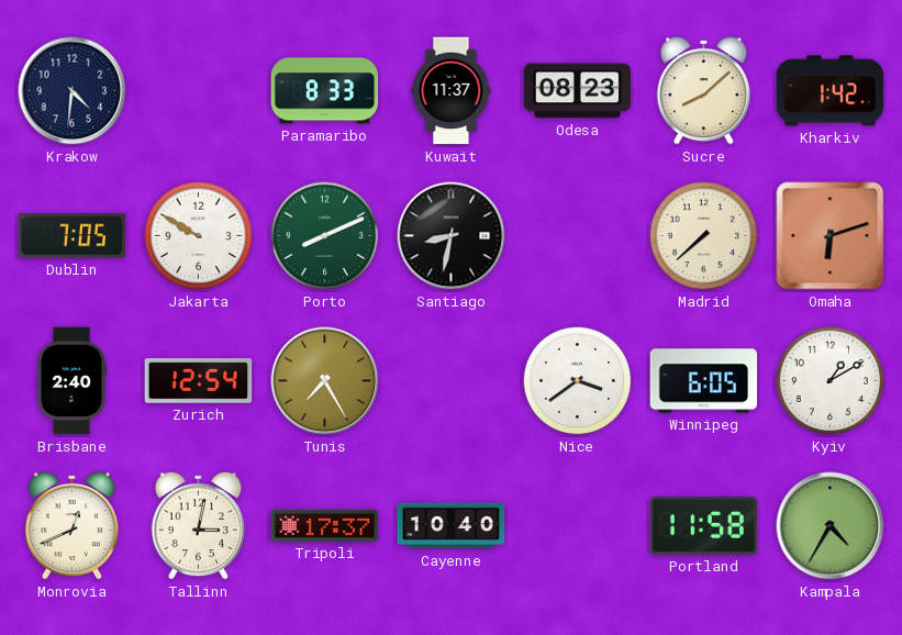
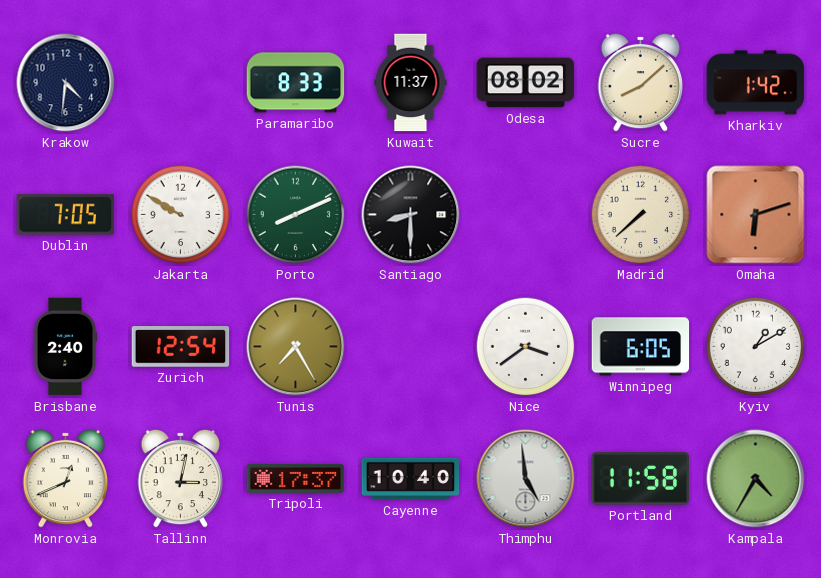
Odesa: 08:23 -> 08:02
Santiago: 8:32 -> 8:30
Thimphu: none -> 4:59
